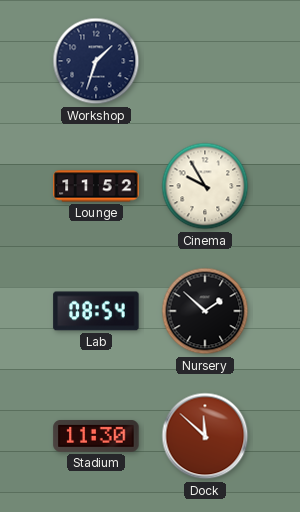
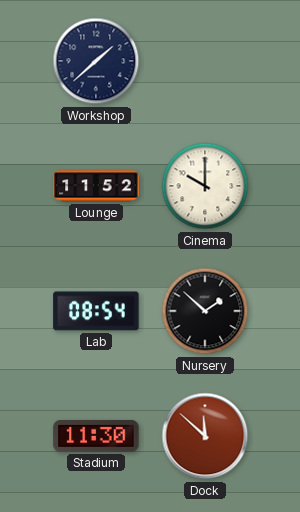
Workshop: 1:33 -> 1:38
Cinema: 9:55 -> 10:00
